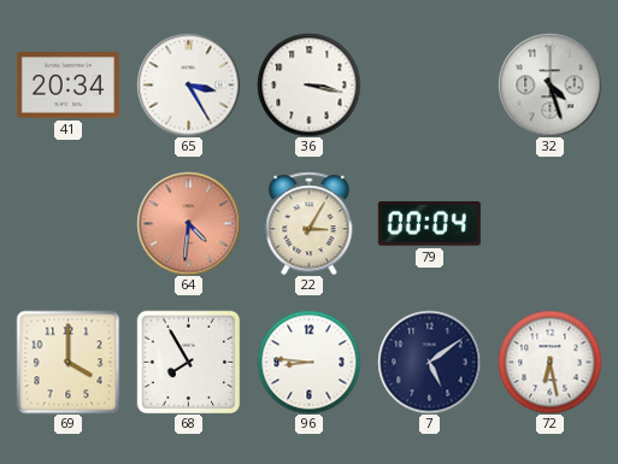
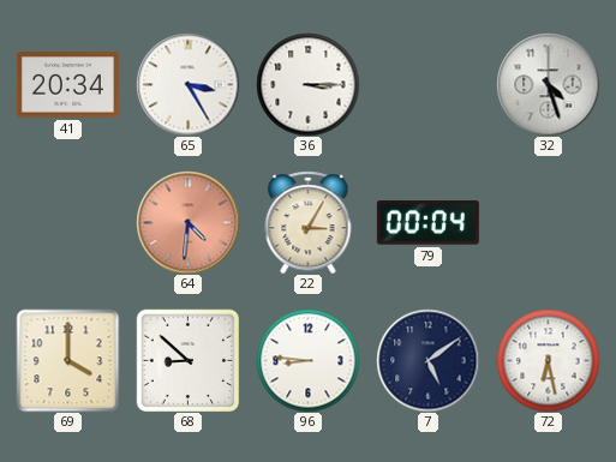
36: 3:17 -> 3:15
68: 7:55 -> 8:52
